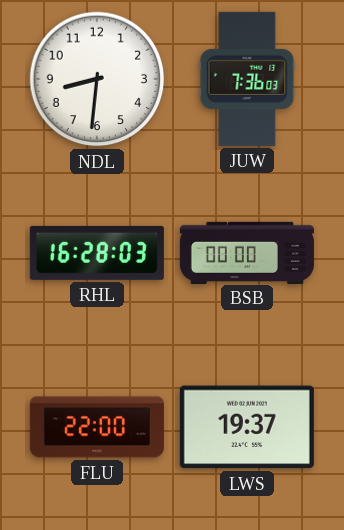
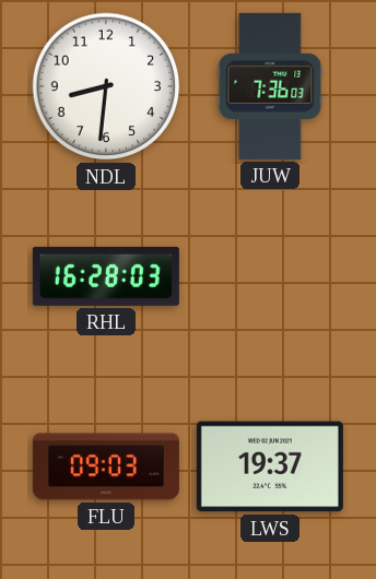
BSB: 00:00 -> none
FLU: 22:00 -> 09:03
